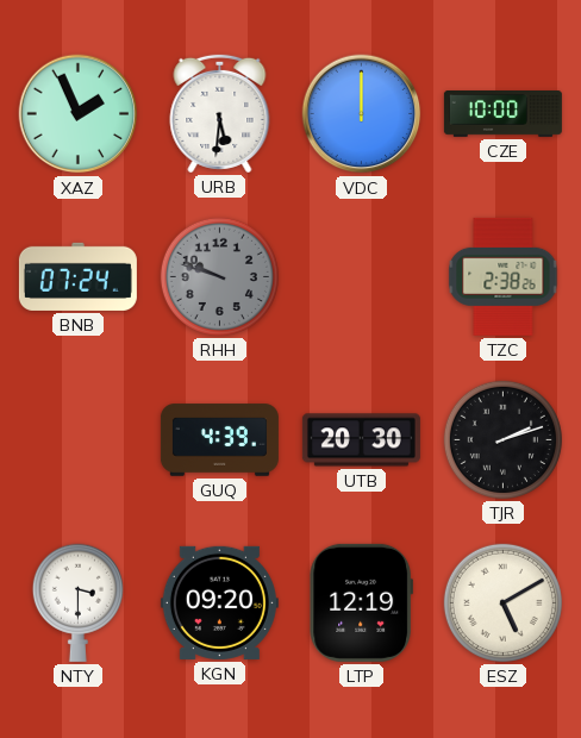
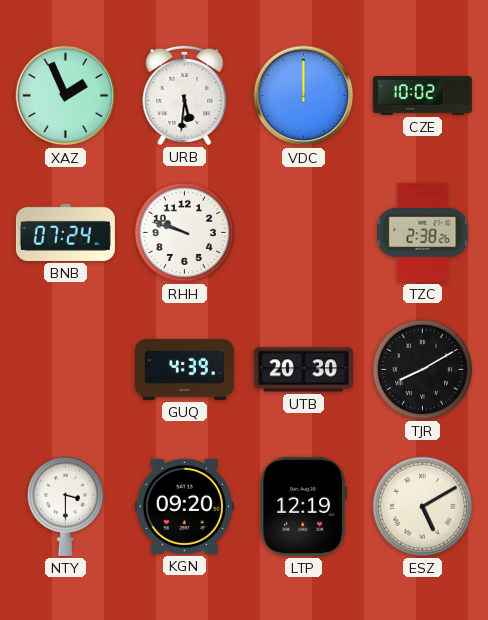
CZE: 10:00 -> 10:02
RHH dial: grey -> white
TJR: 2:12 -> 8:10
